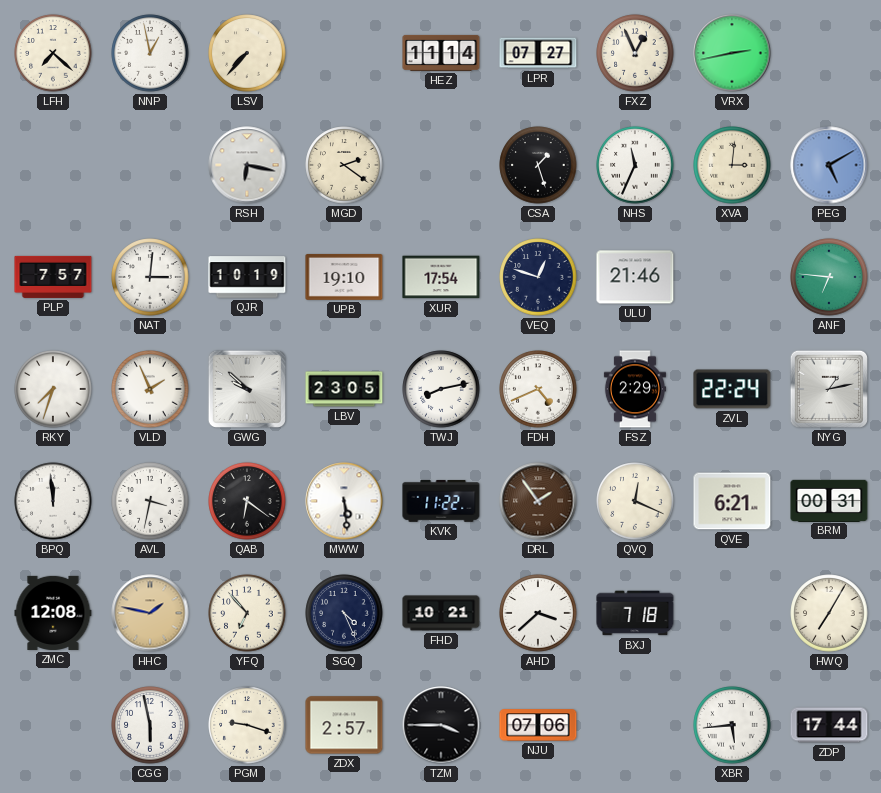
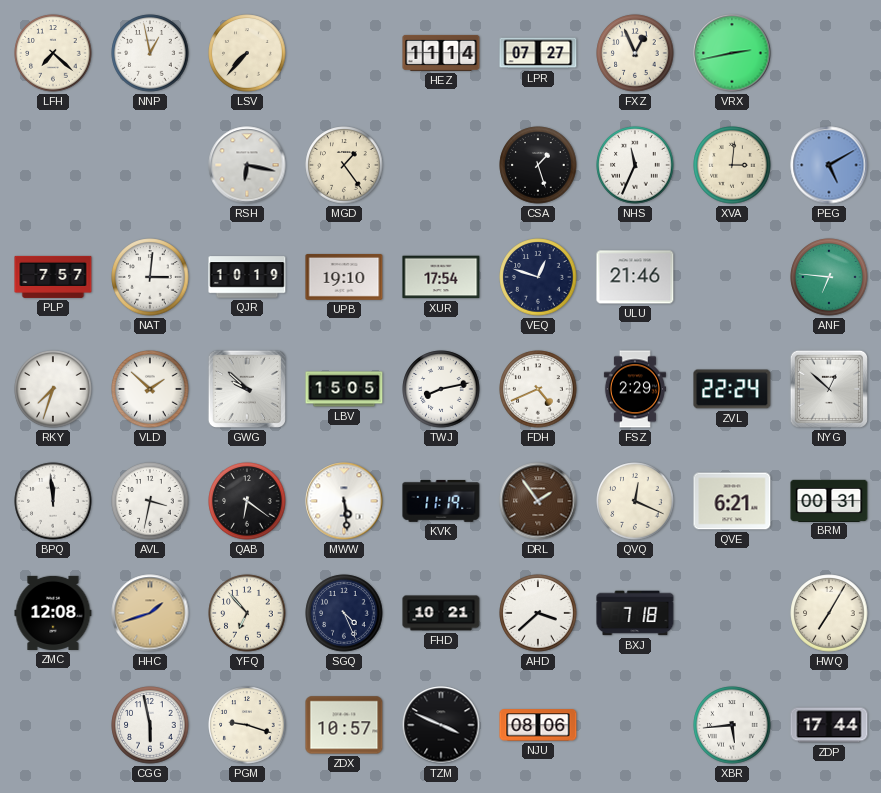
MGD: 2:21 -> 1:24
VLD: 1:56 -> 1:52
LBV: 23:05 -> 15:05
NYG: 1:13 -> 12:52
KVK: 11:22 -> 11:19
HHC: 1:47 -> 1:42
ZDX: 2:57 -> 10:57
TZM: 3:45 -> 3:49
NJU: 07:06 -> 08:06
